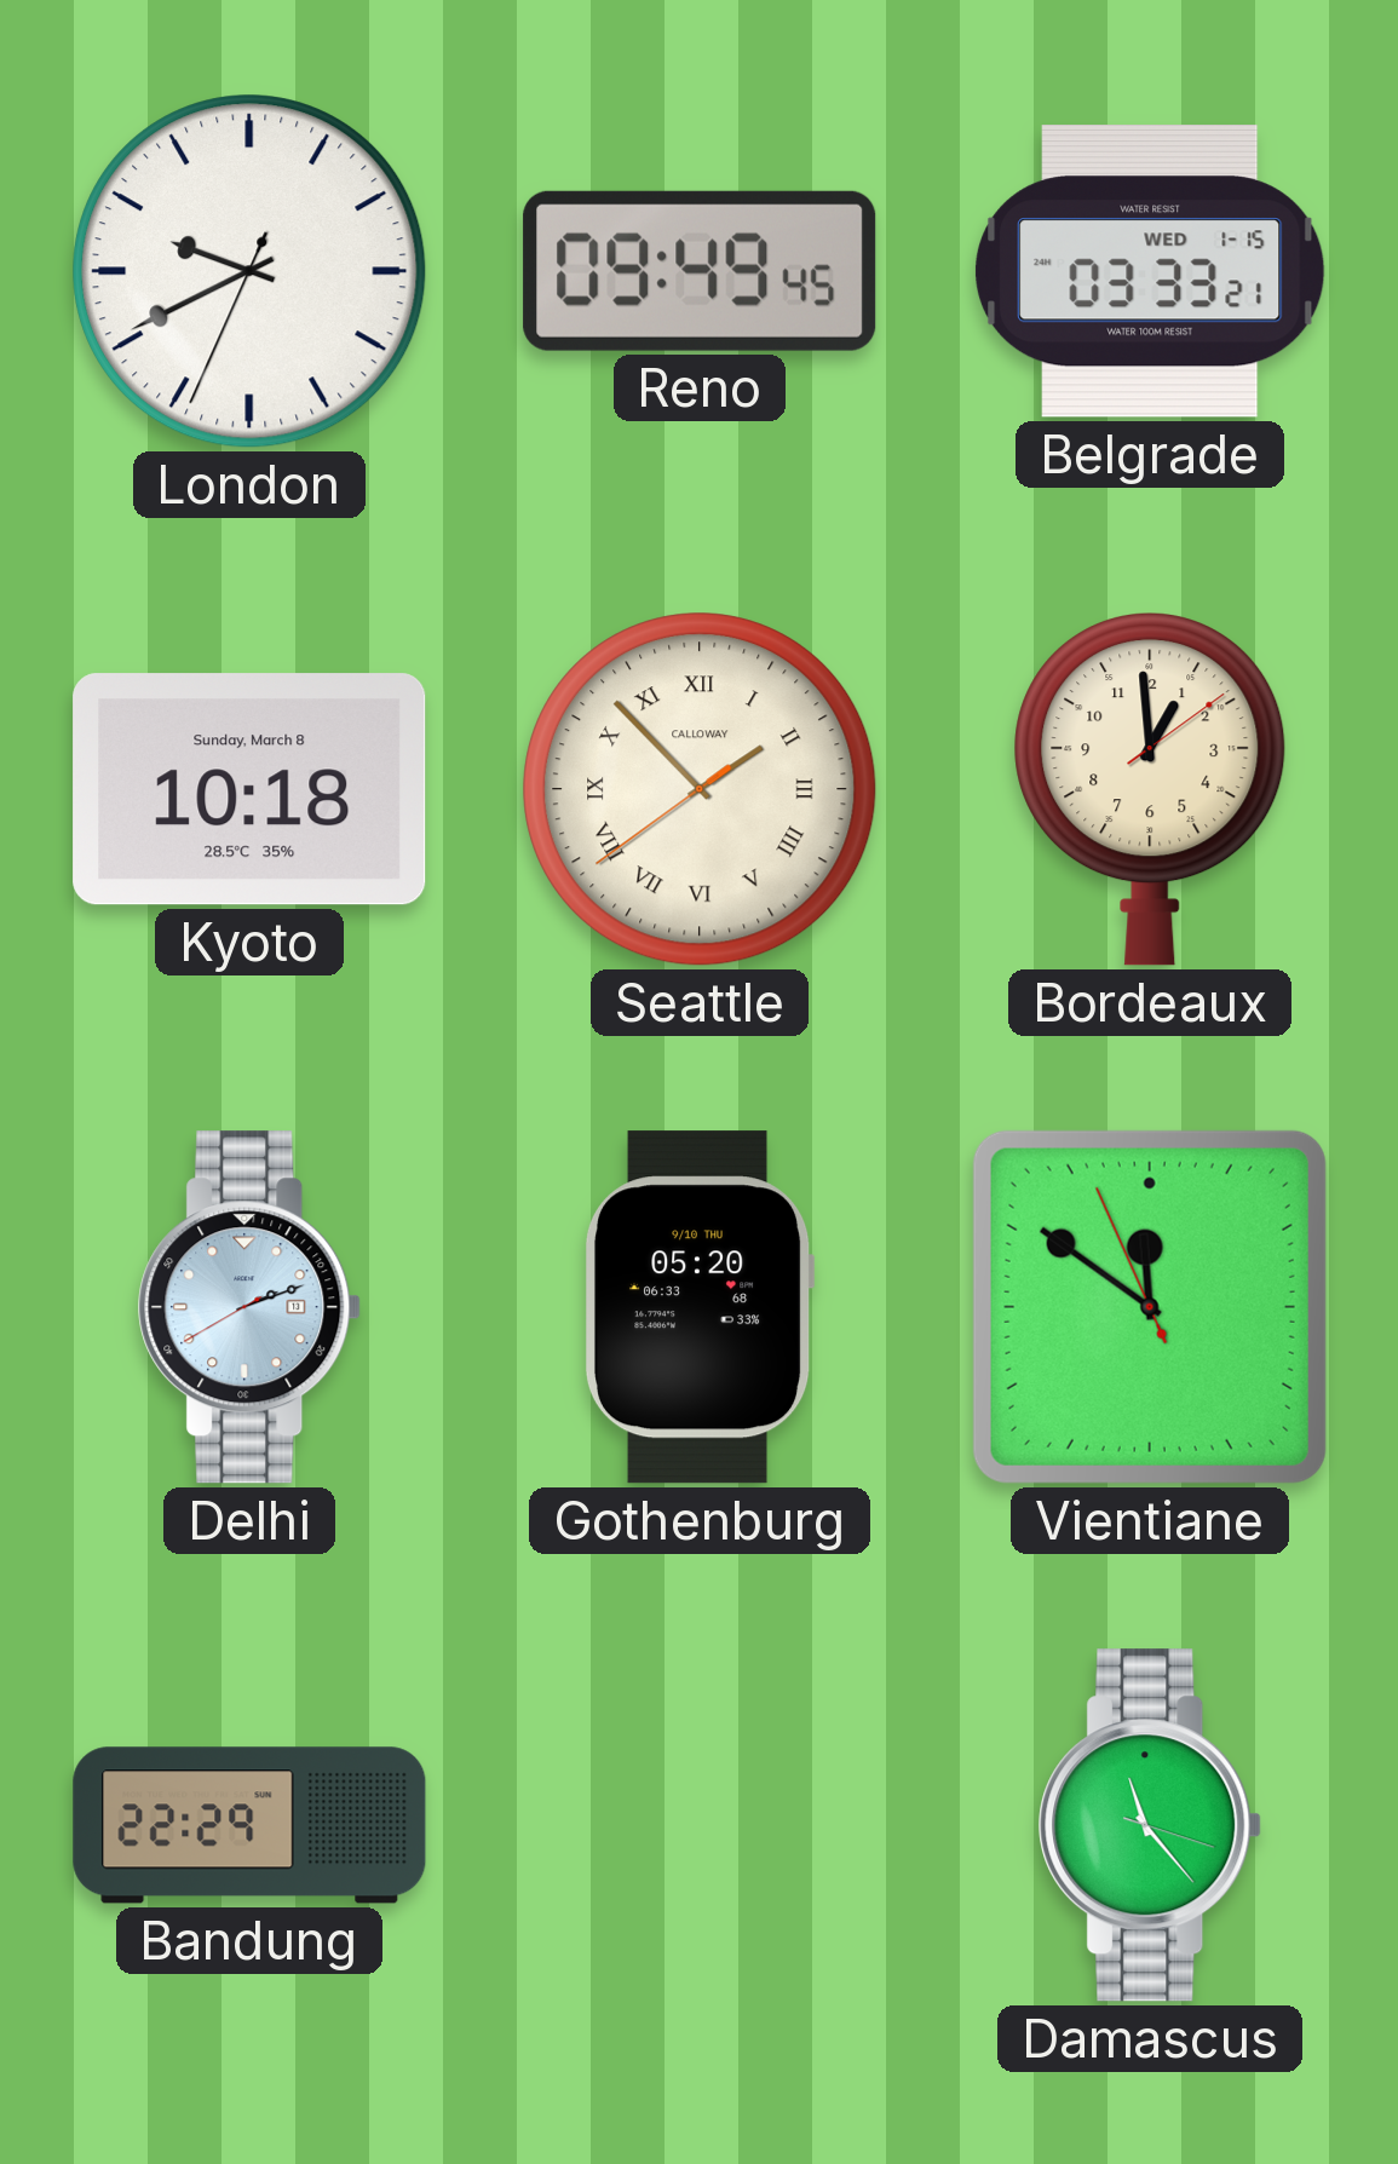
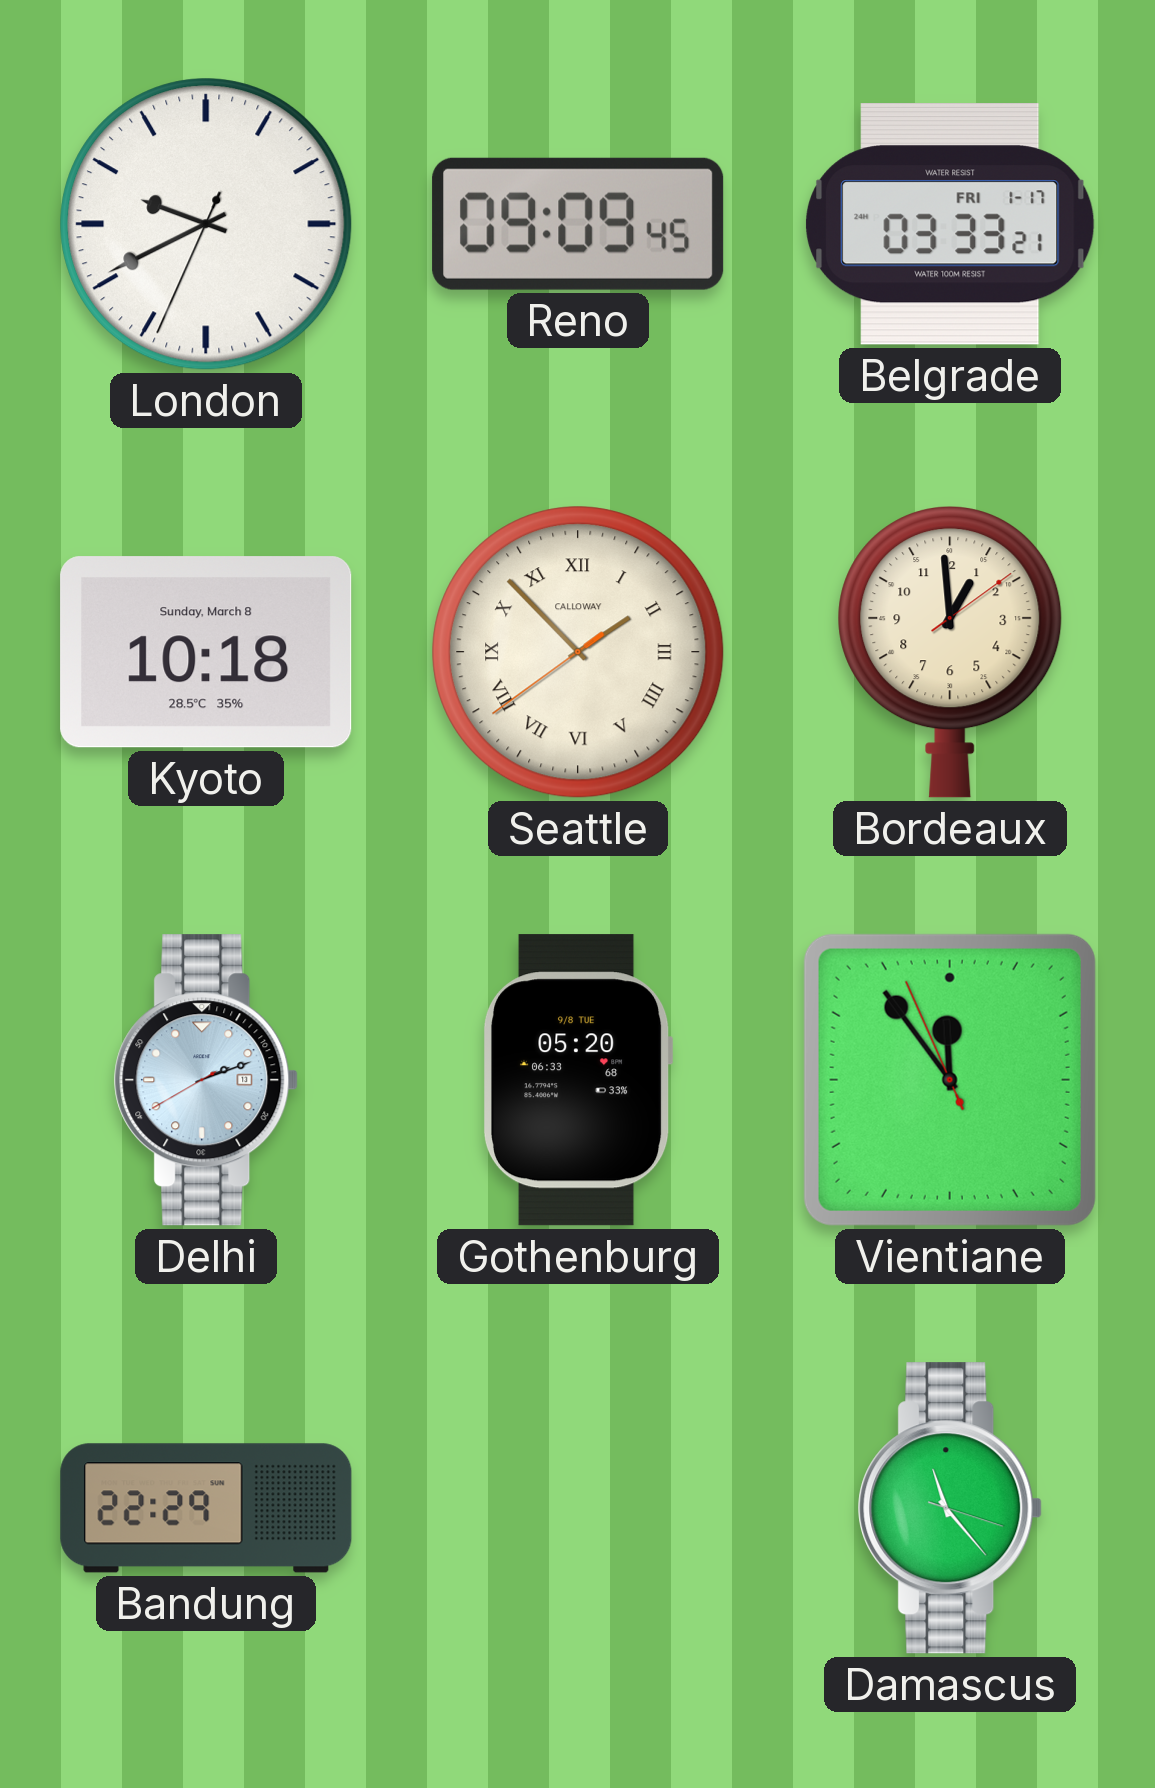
Reno: 09:49 -> 09:09
Belgrade date: WED 1-15 -> FRI 1-17
Gothenburg date: 9/10 THU -> 9/8 TUE
Vientiane: 11:50 -> 11:53
